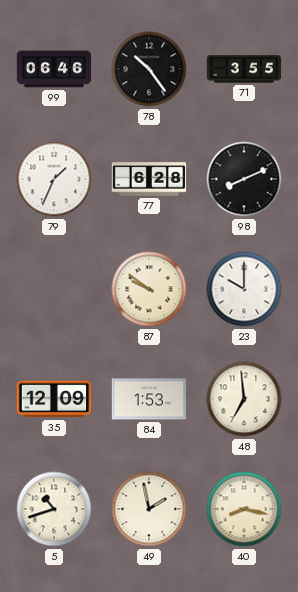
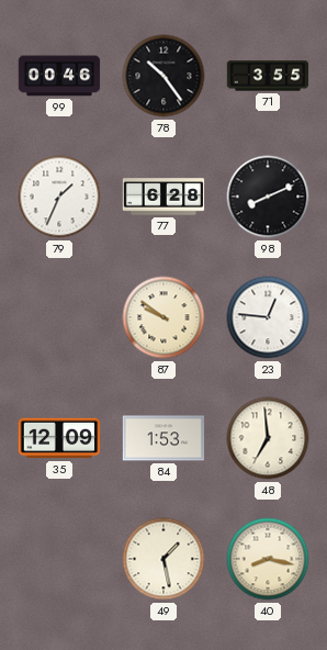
99: 06:46 -> 00:46
23: 10:00 -> 12:46
5: 10:42 -> none
49: 1:58 -> 1:28
